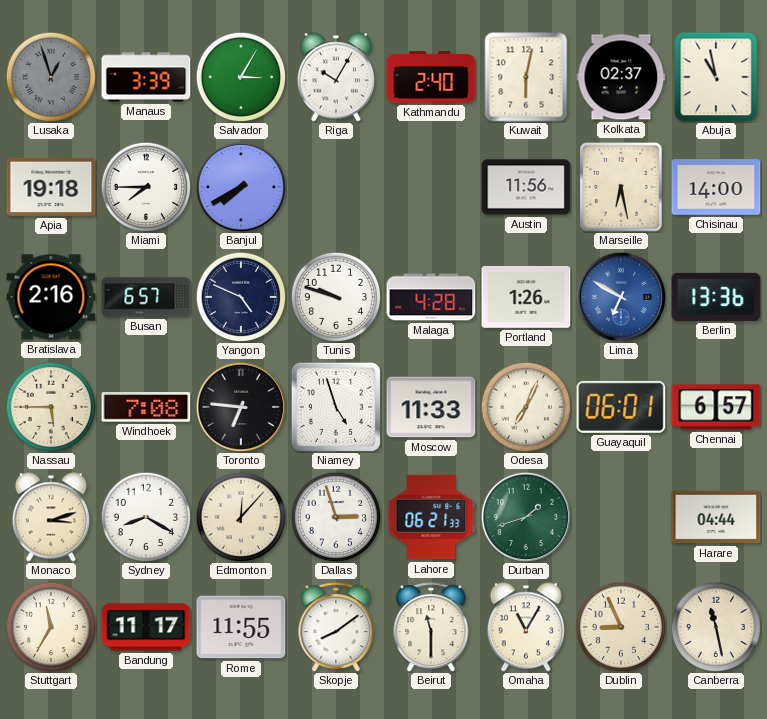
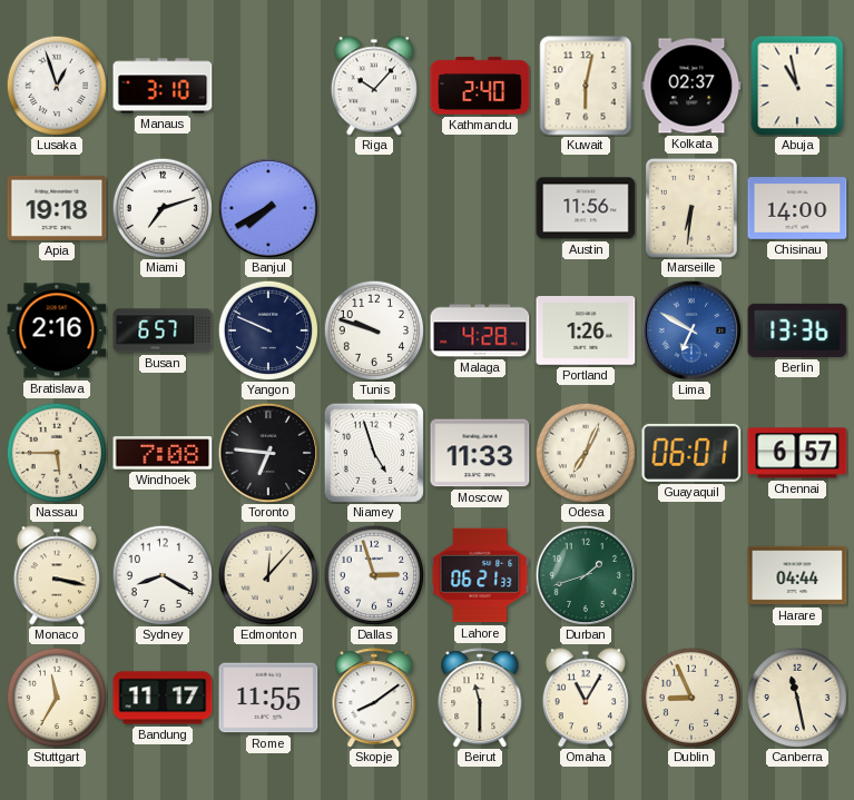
Lusaka dial: grey -> white
Manaus: 3:39 -> 3:10
Salvador: 3:05 -> none
Riga: 10:05 -> 10:07
Miami: 7:45 -> 7:12
Marseille: 6:28 -> 6:31
Yangon: 4:49 -> 9:49
Monaco: 3:12 -> 3:17
